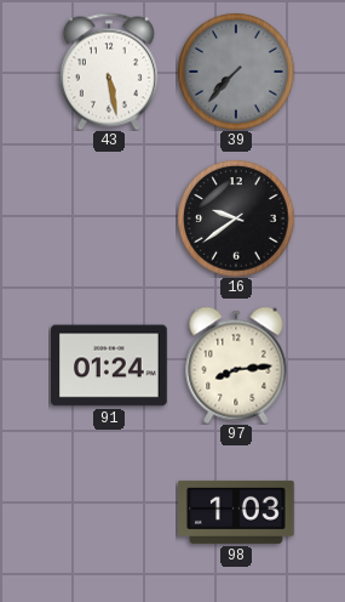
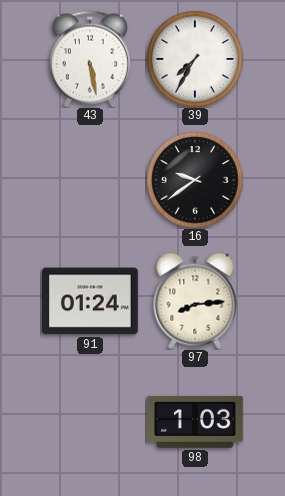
39: 7:37 -> 7:35
39 dial: grey -> white
